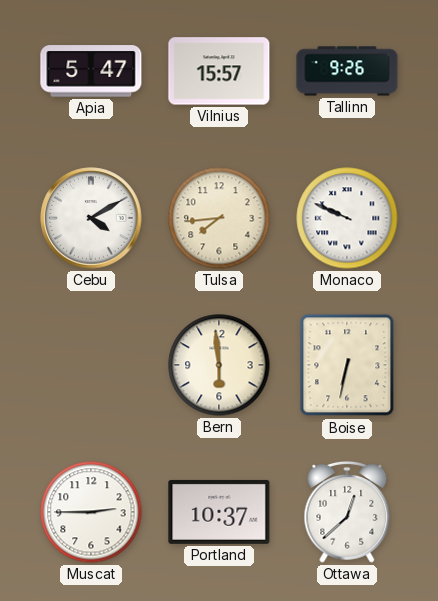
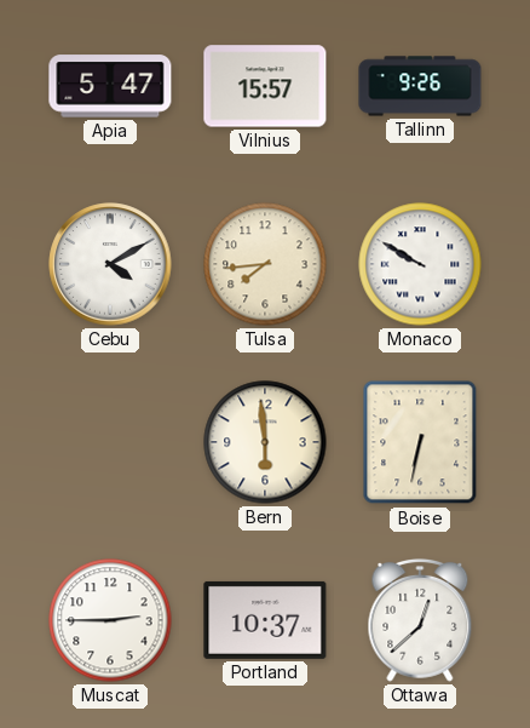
Monaco: 9:49 -> 9:50
